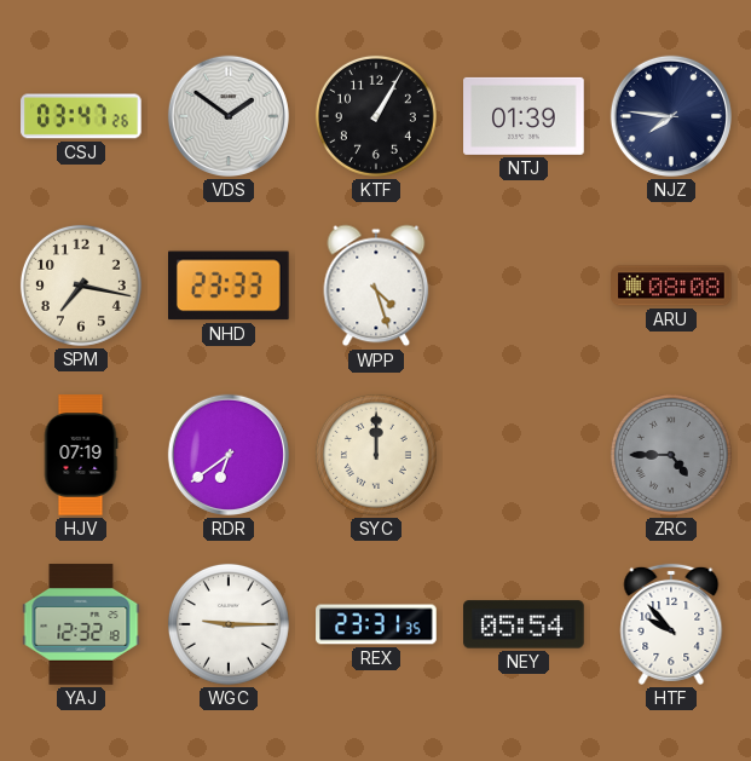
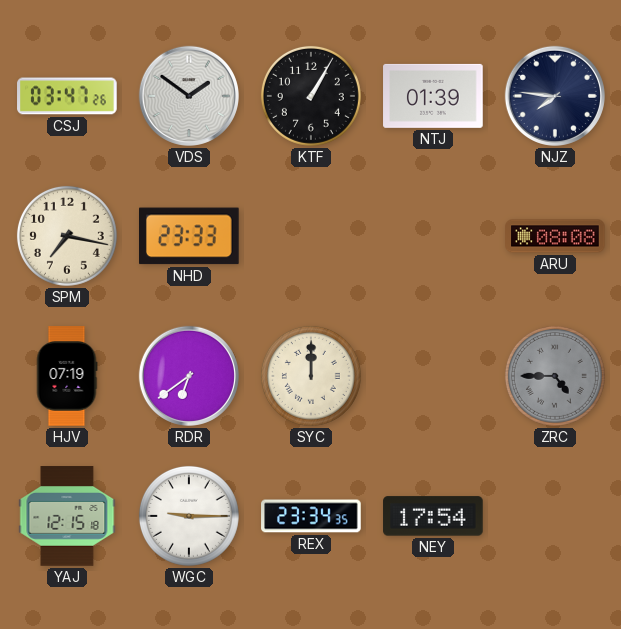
WPP: 4:27 -> none
YAJ: 12:32 -> 12:15
REX: 23:31 -> 23:34
NEY: 05:54 -> 17:54
HTF: 9:53 -> none
